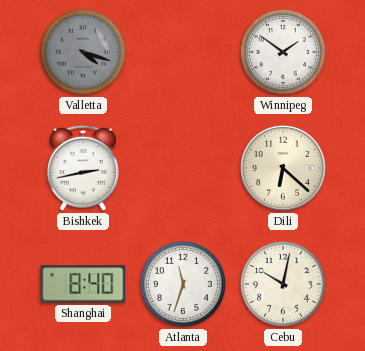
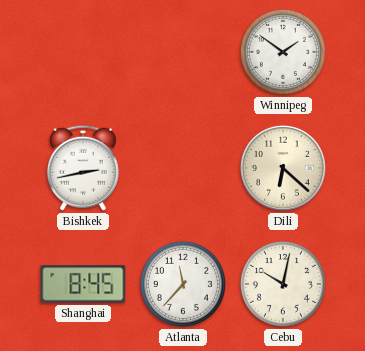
Valletta: 4:18 -> none
Shanghai: 8:40 -> 8:45
Atlanta: 11:33 -> 11:37
